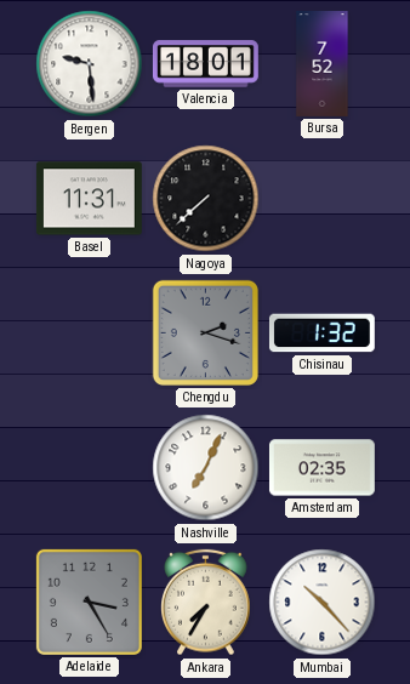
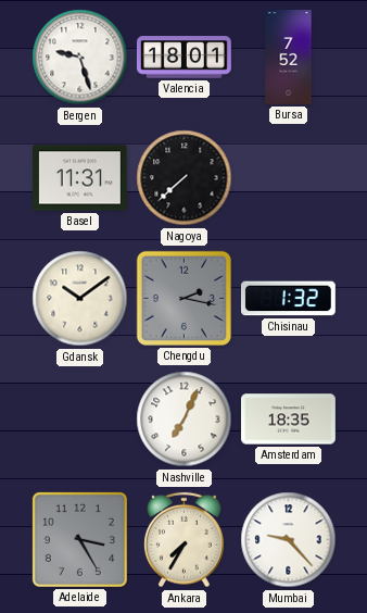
Bergen: 9:29 -> 9:27
Gdansk: none -> 10:09
Chengdu: 2:18 -> 2:17
Amsterdam: 02:35 -> 18:35
Mumbai: 10:23 -> 9:23
